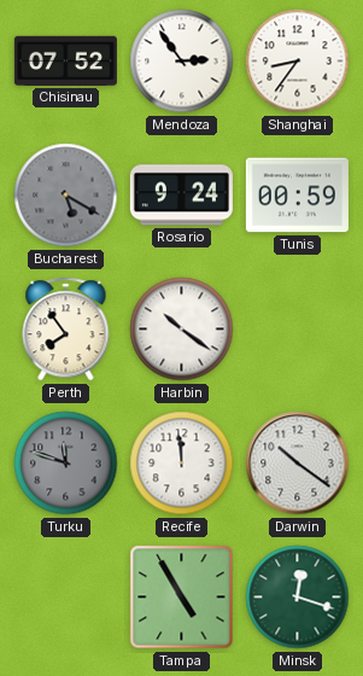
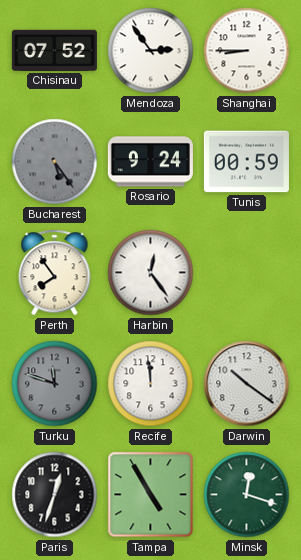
Shanghai: 8:36 -> 8:45
Bucharest: 5:20 -> 5:24
Harbin: 10:21 -> 12:24
Paris: none -> 12:33
